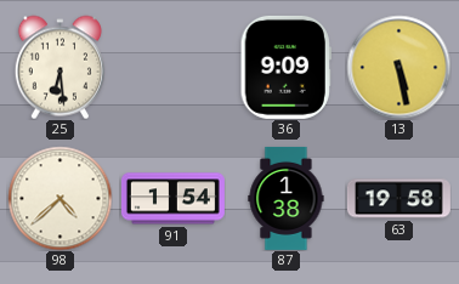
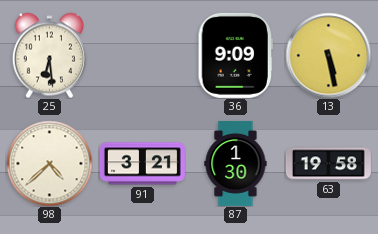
91: 1:54 -> 3:21
87: 1:38 -> 1:30
